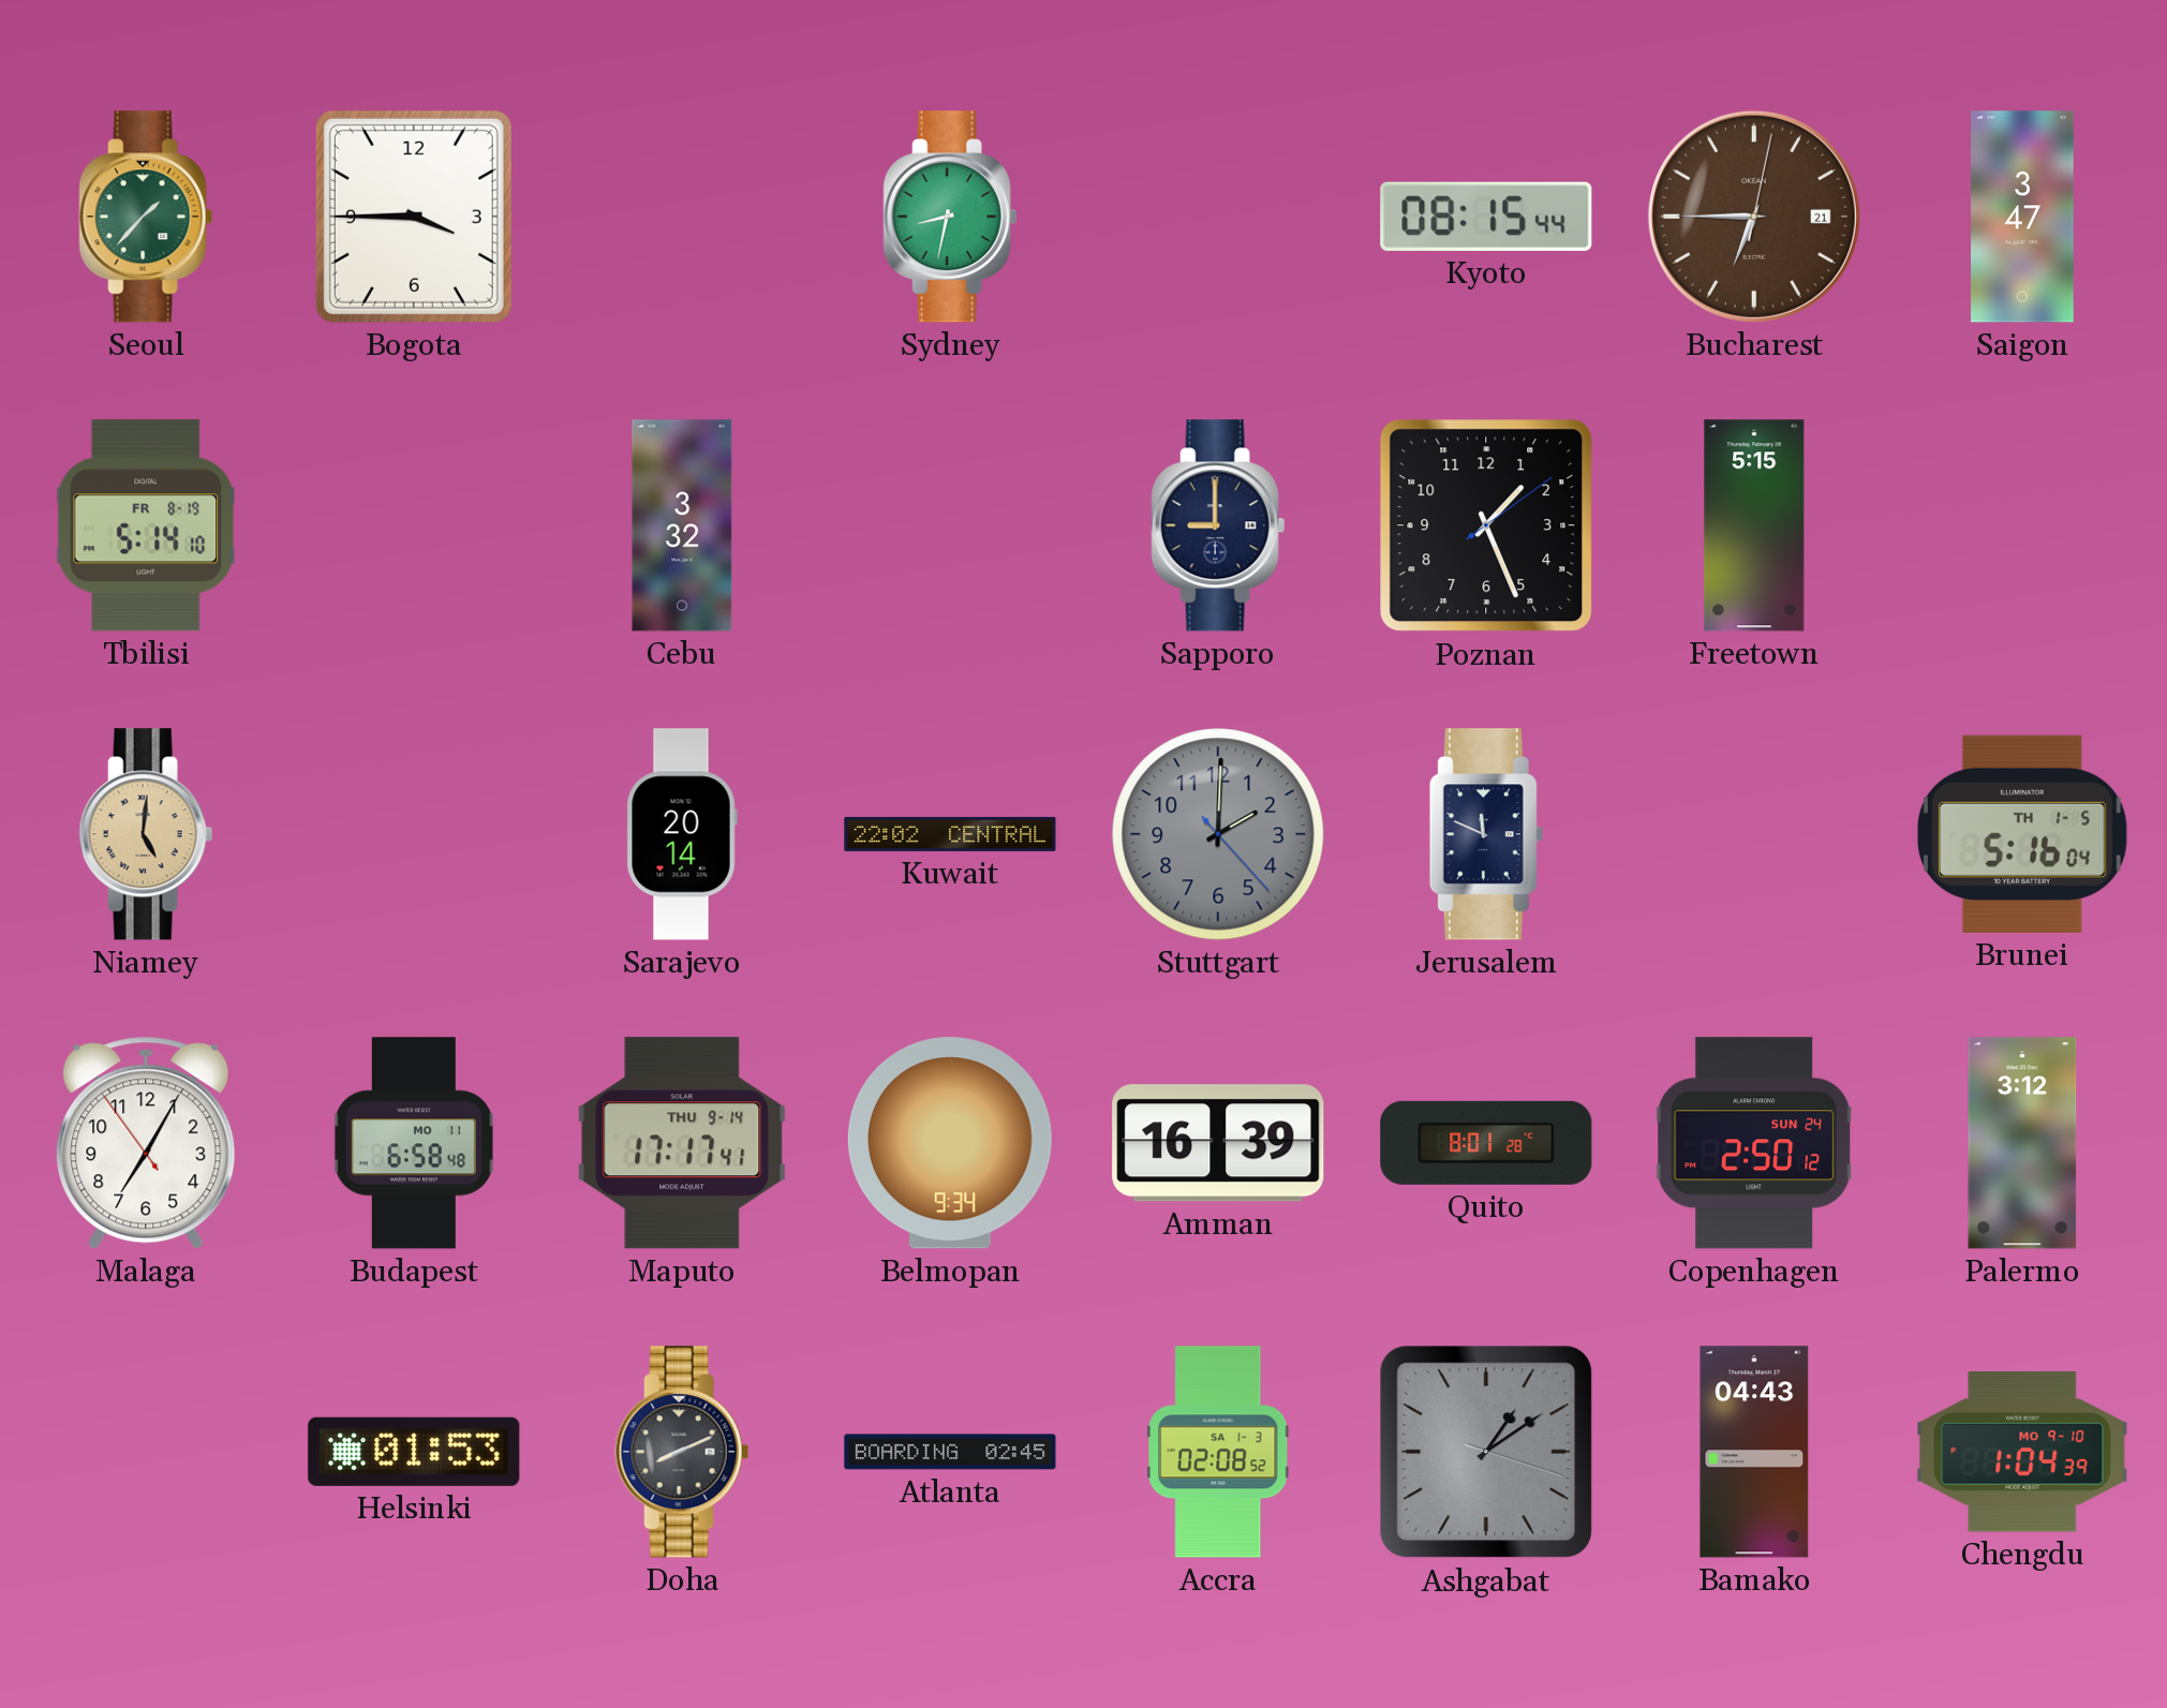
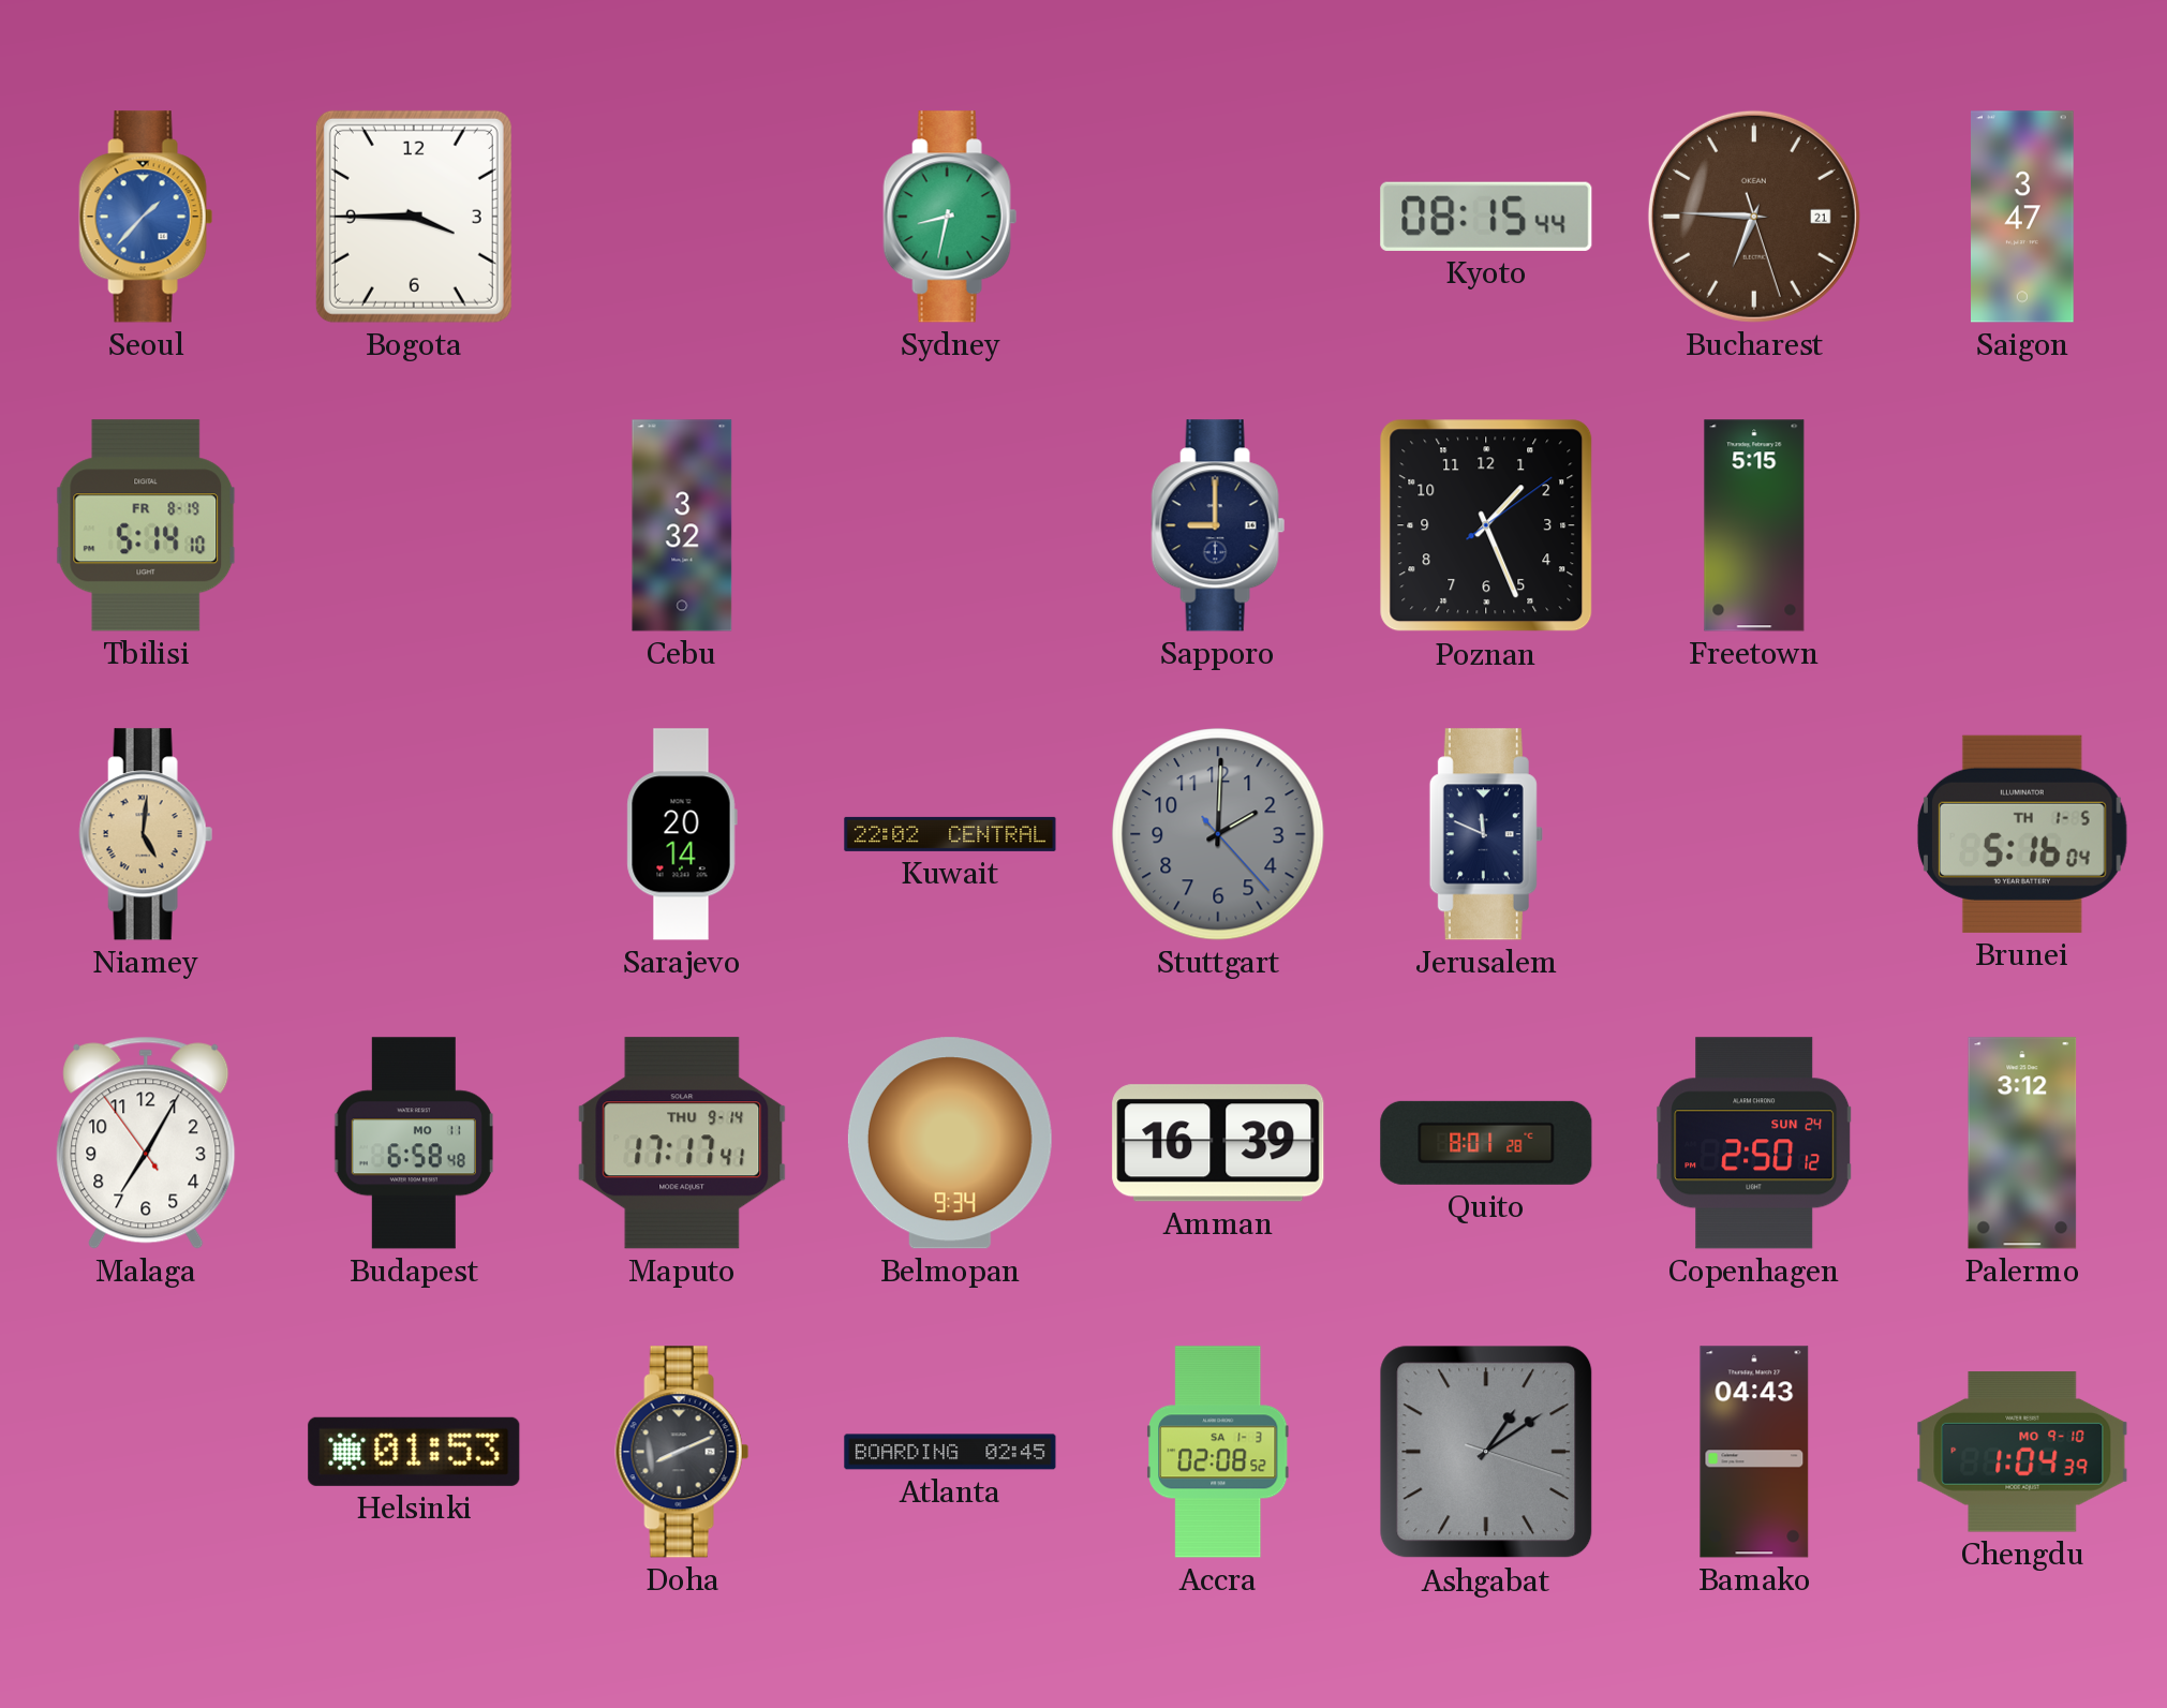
Seoul dial: green -> blue
Bucharest: 6:45:02 -> 6:45:27
